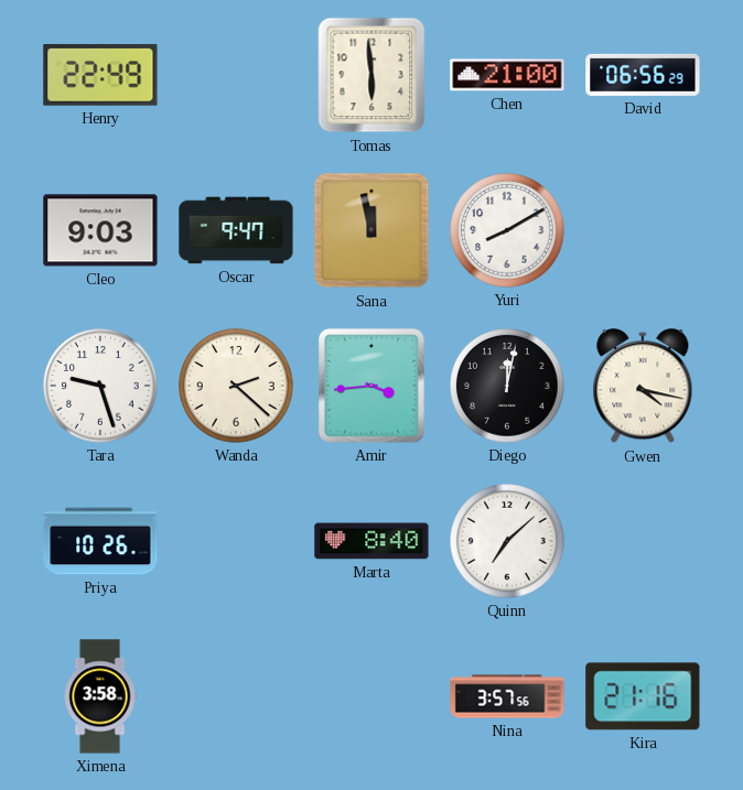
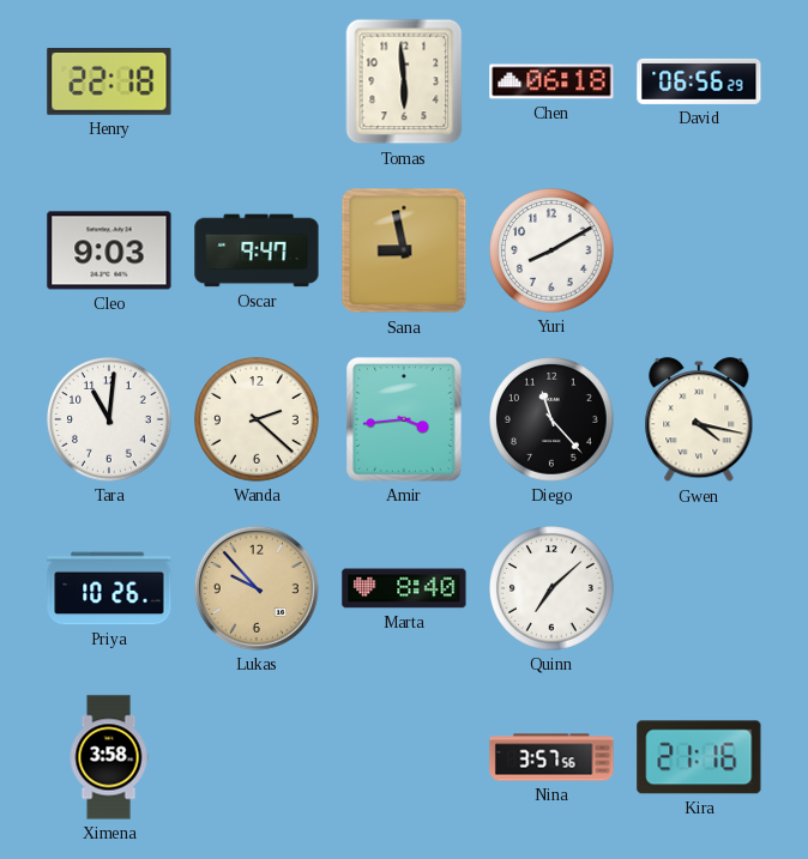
Henry: 22:49 -> 22:18
Chen: 21:00 -> 06:18
Sana: 11:58 -> 8:58
Tara: 9:27 -> 11:01
Diego: 12:02 -> 11:23
Lukas: none -> 9:53
